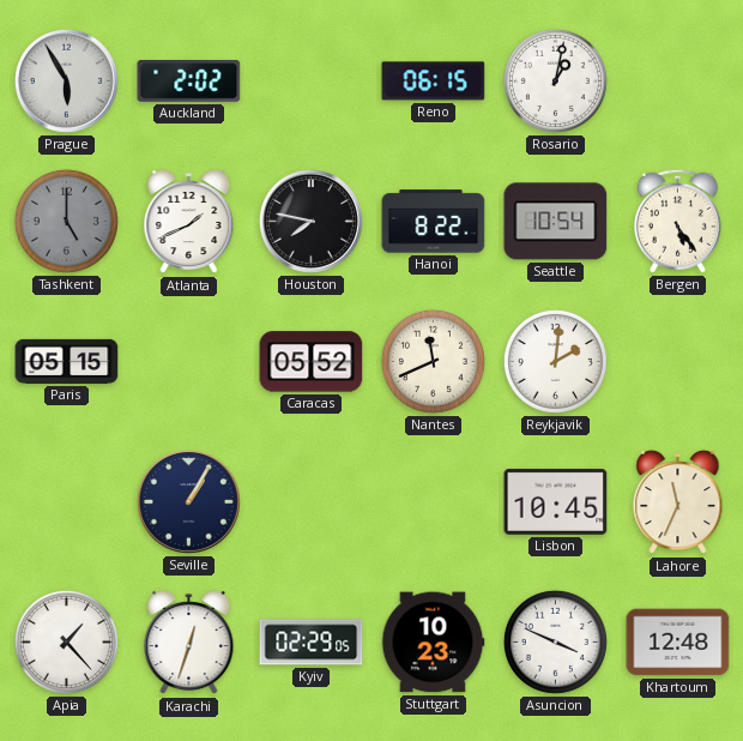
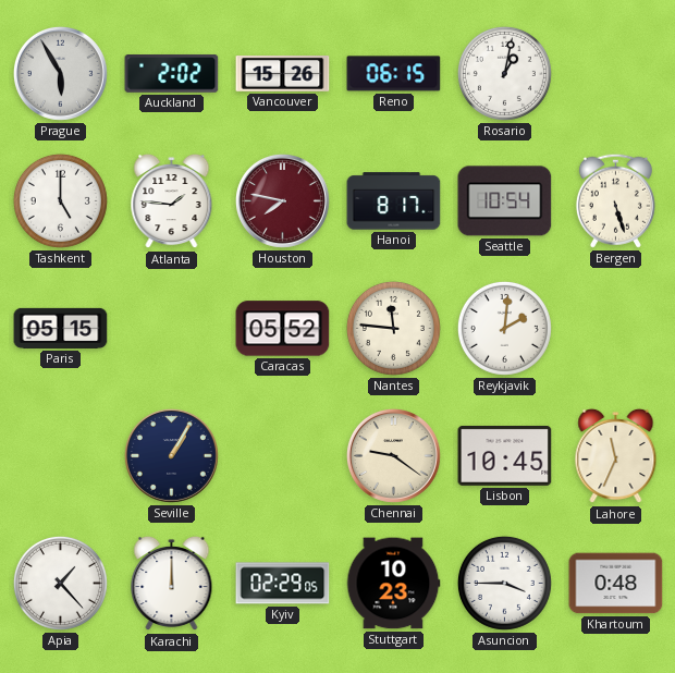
Vancouver: none -> 15:26
Tashkent dial: grey -> white
Atlanta: 1:41 -> 1:46
Houston dial: black -> burgundy
Hanoi: 8:22 -> 8:17
Bergen: 5:24 -> 5:27
Nantes: 11:41 -> 11:46
Chennai: none -> 9:21
Karachi: 12:33 -> 12:00
Asuncion: 3:49 -> 3:45
Khartoum: 12:48 -> 0:48
